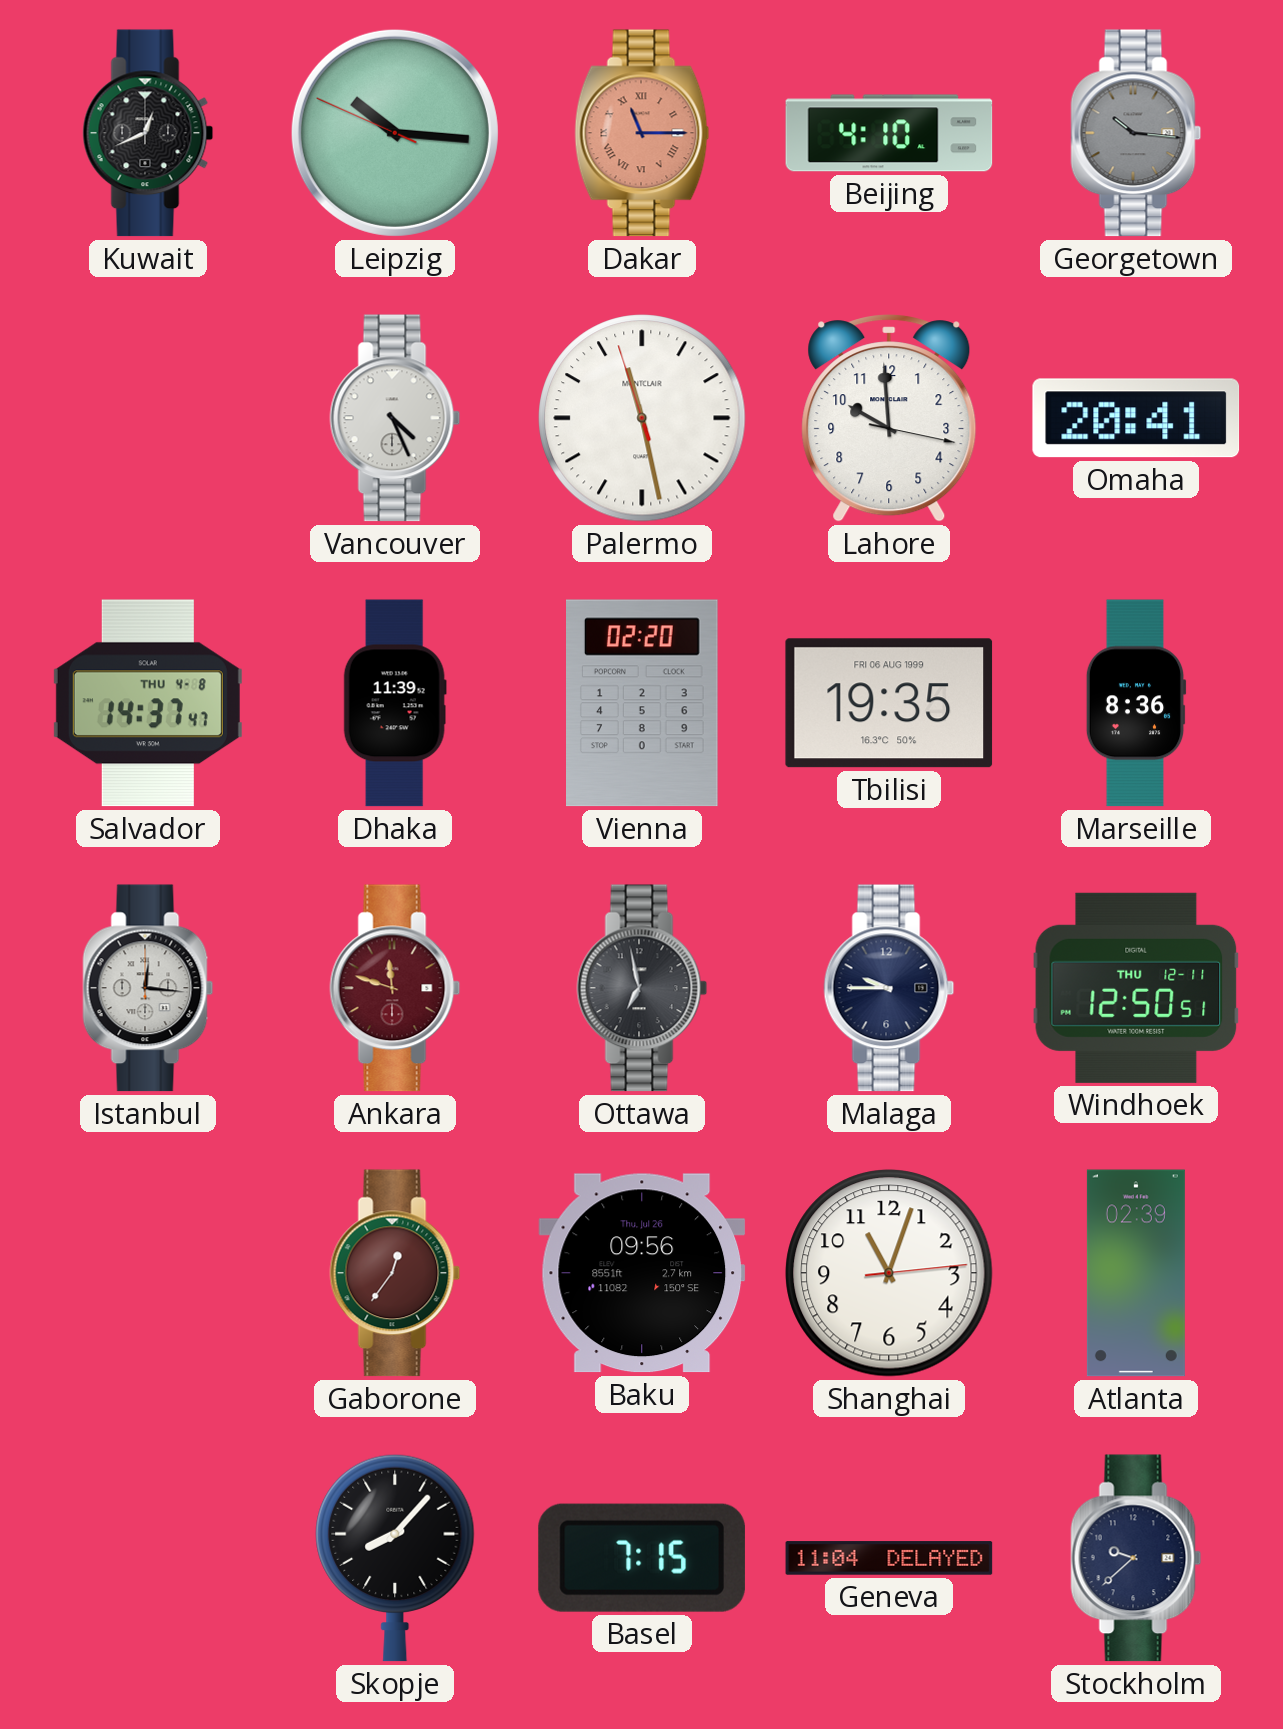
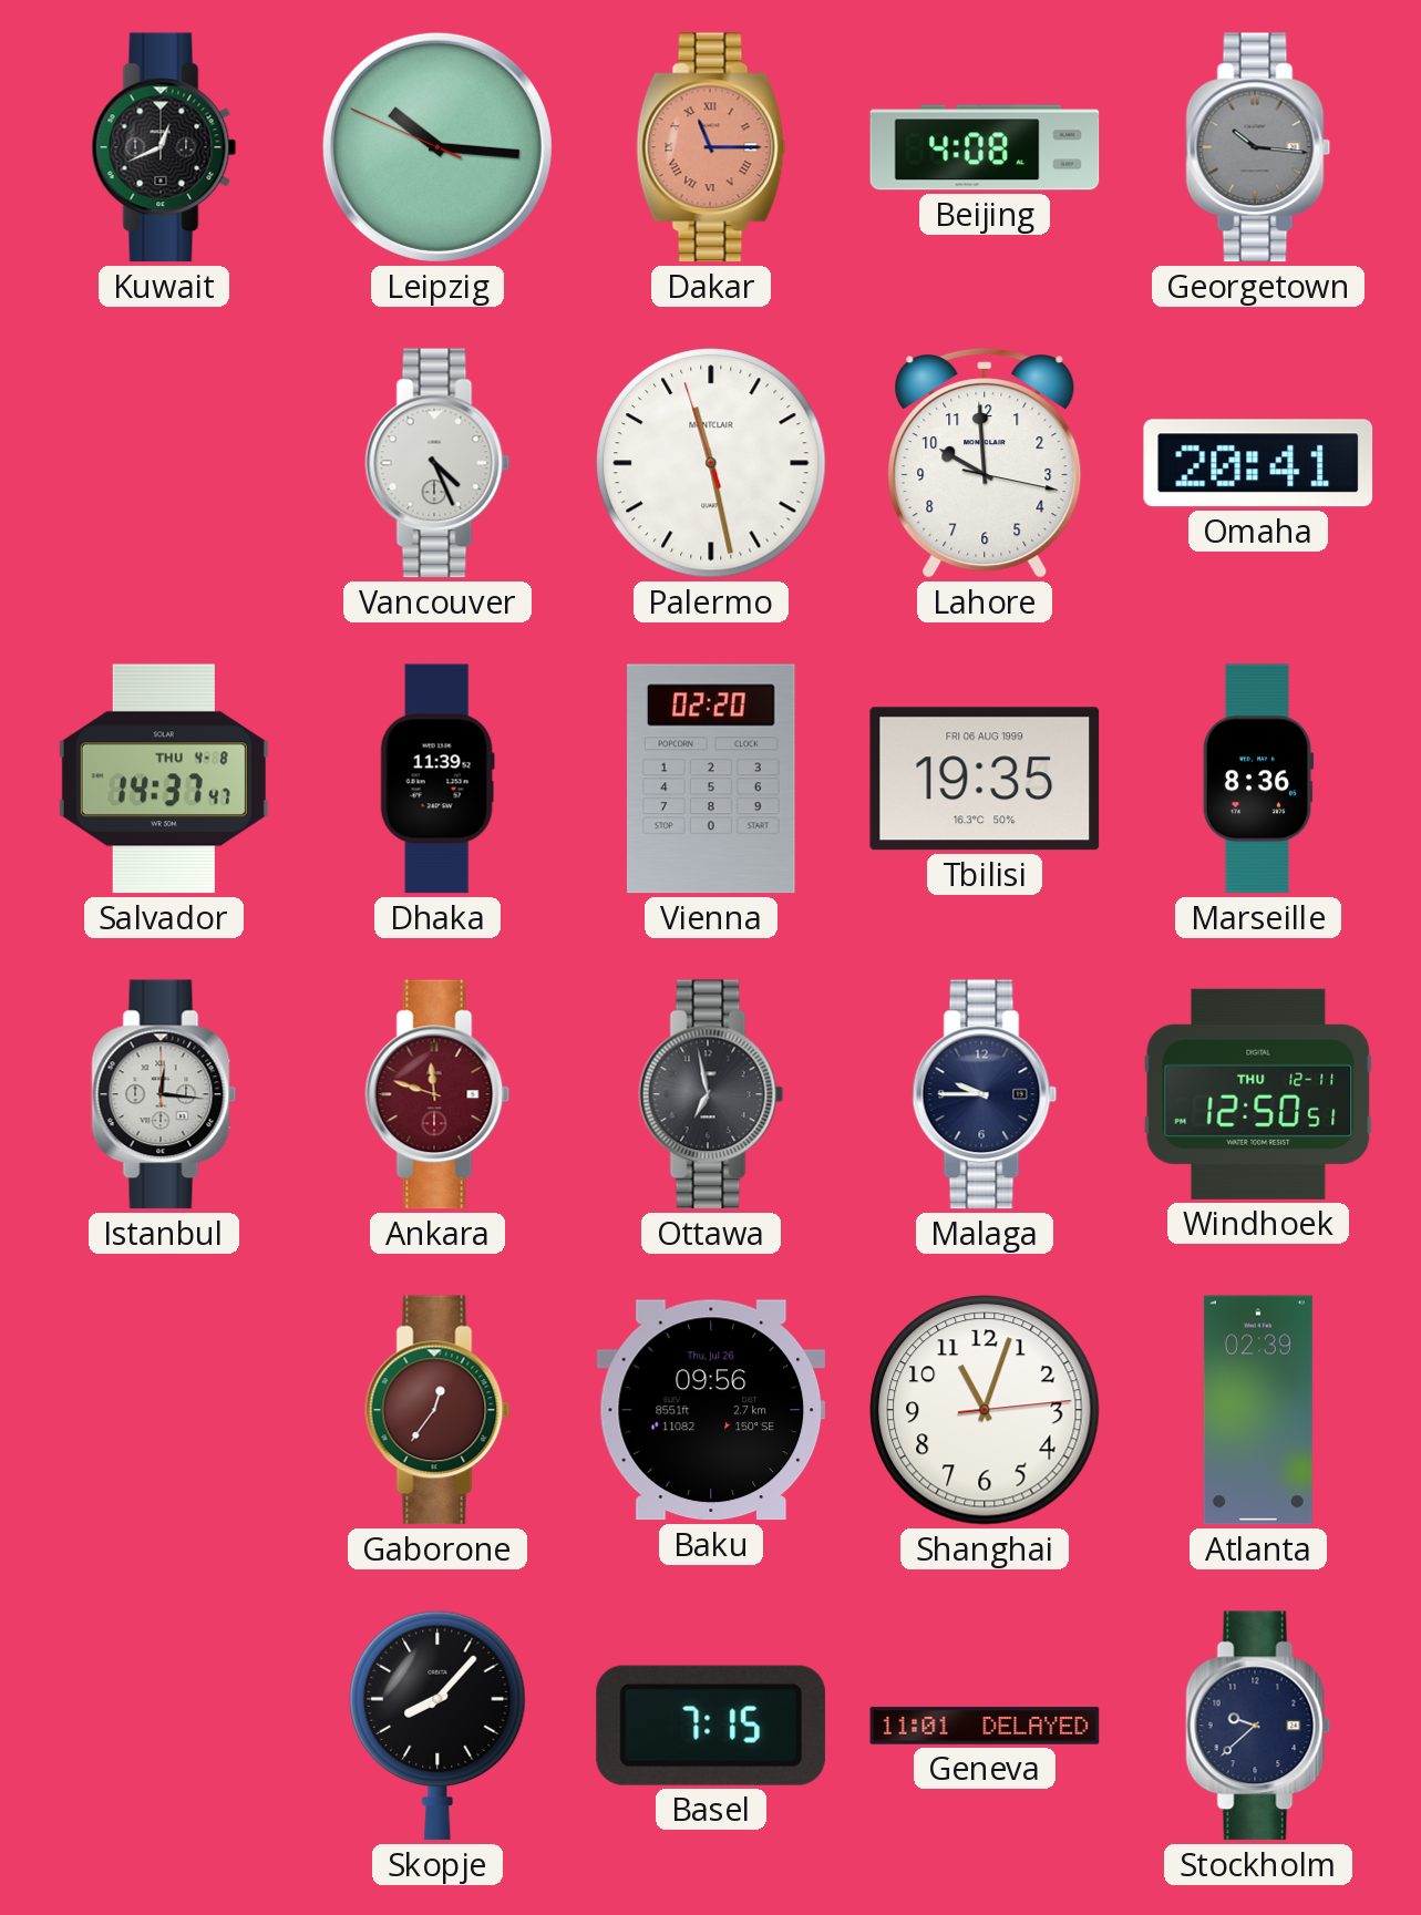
Beijing: 4:10 -> 4:08
Geneva: 11:04 -> 11:01
